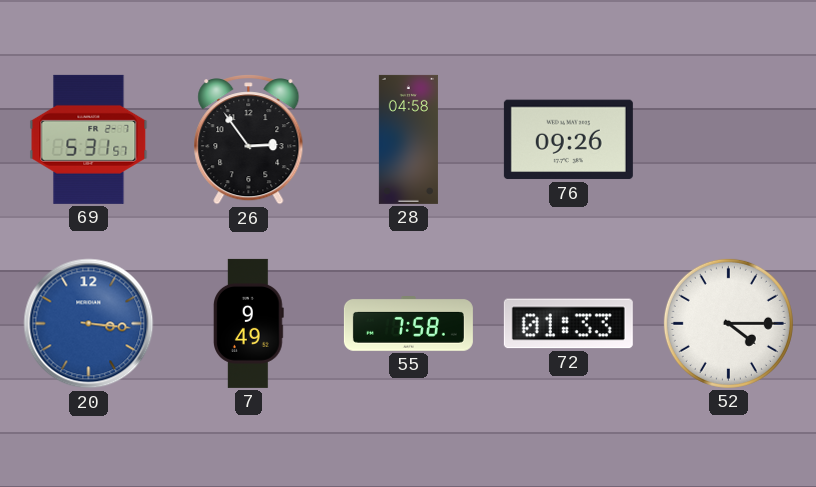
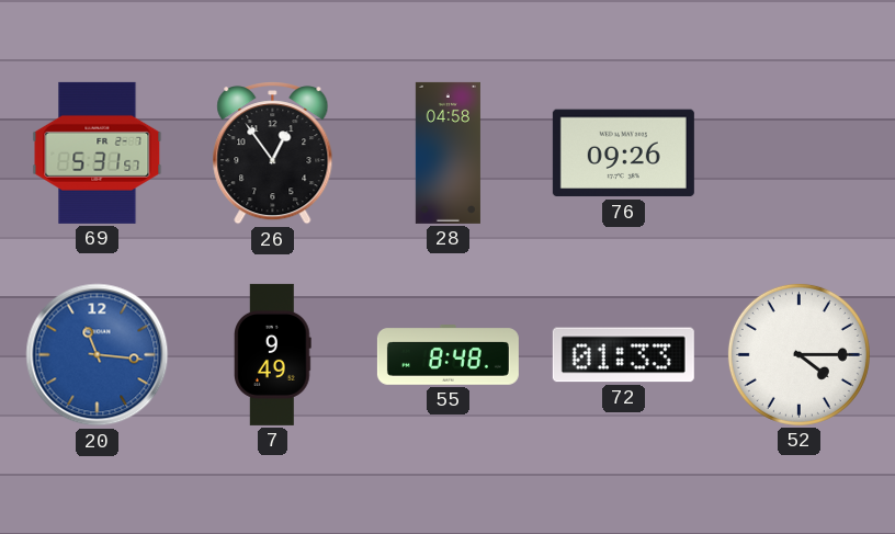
26: 2:54 -> 12:54
20: 3:16 -> 11:16
55: 7:58 -> 8:48
